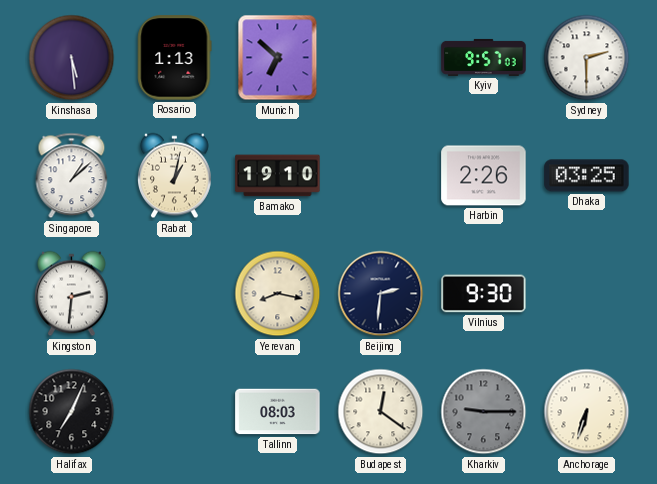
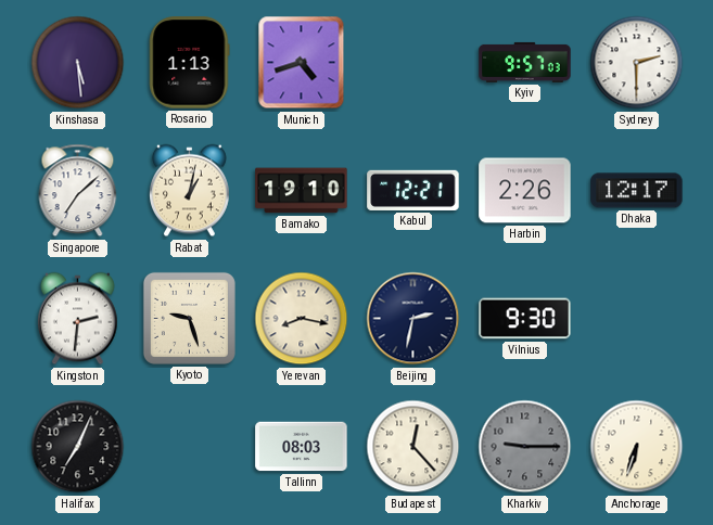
Munich: 6:52 -> 4:42
Singapore: 1:08 -> 7:08
Kabul: none -> 12:21
Dhaka: 03:25 -> 12:17
Kyoto: none -> 9:27
Beijing: 2:31 -> 2:32
Budapest: 12:21 -> 12:23
